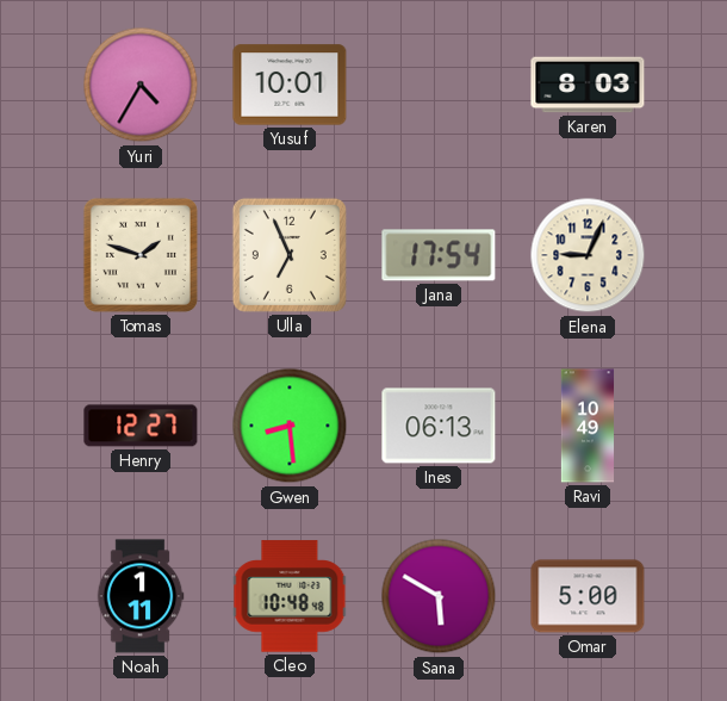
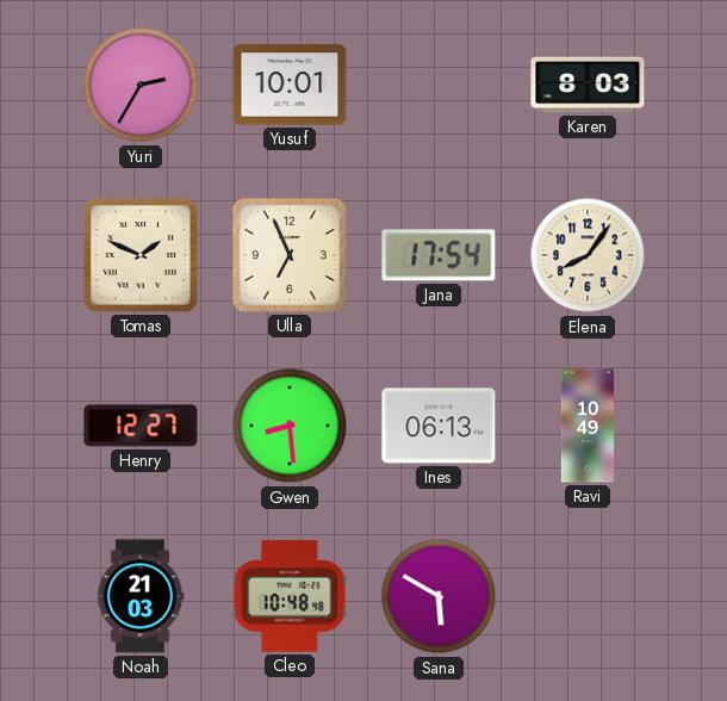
Yuri: 4:35 -> 2:35
Tomas: 1:48 -> 1:49
Elena: 9:04 -> 8:06
Noah: 1:11 -> 21:03
Omar: 5:00 -> none
